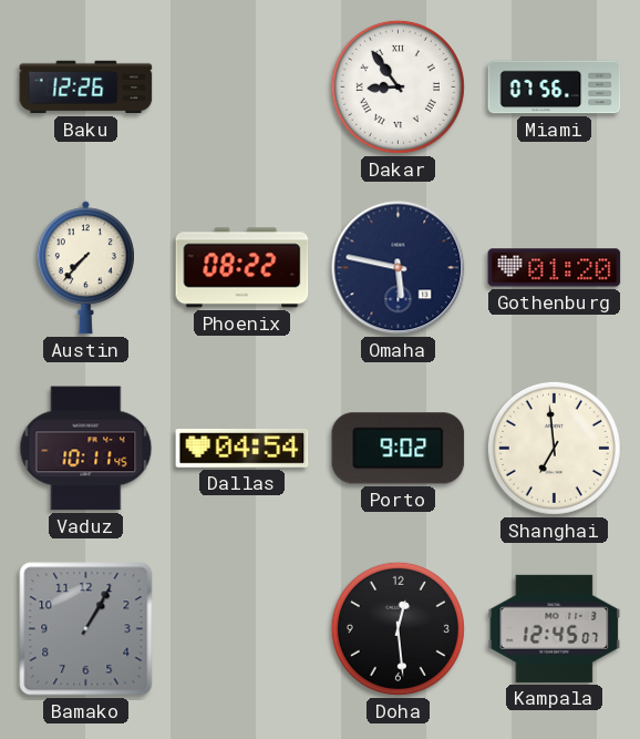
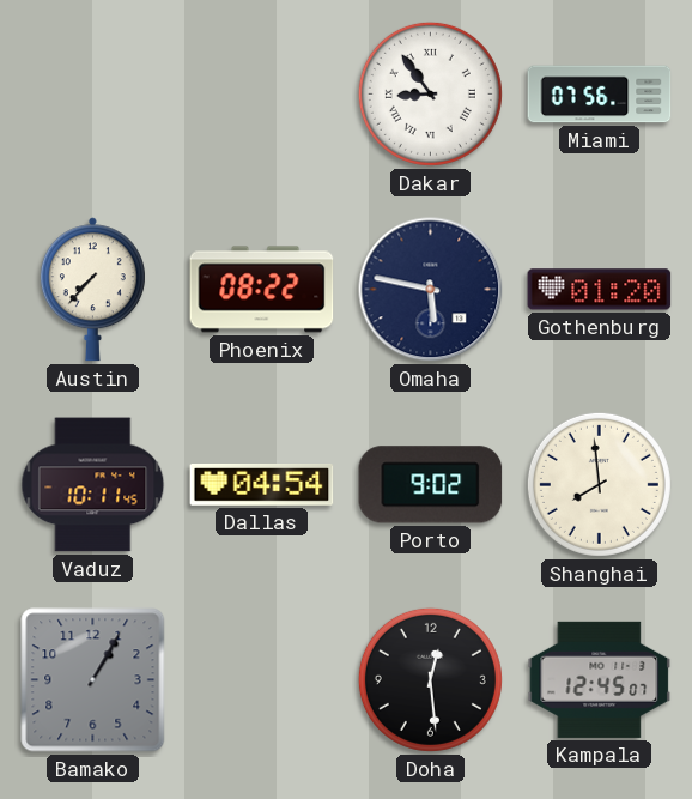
Baku: 12:26 -> none
Shanghai: 6:59 -> 7:59
